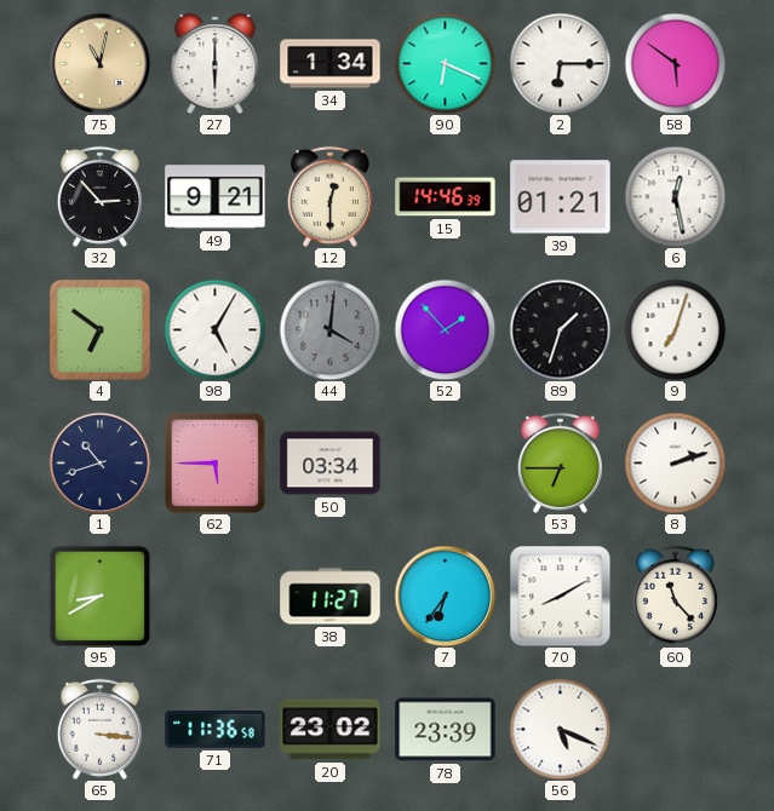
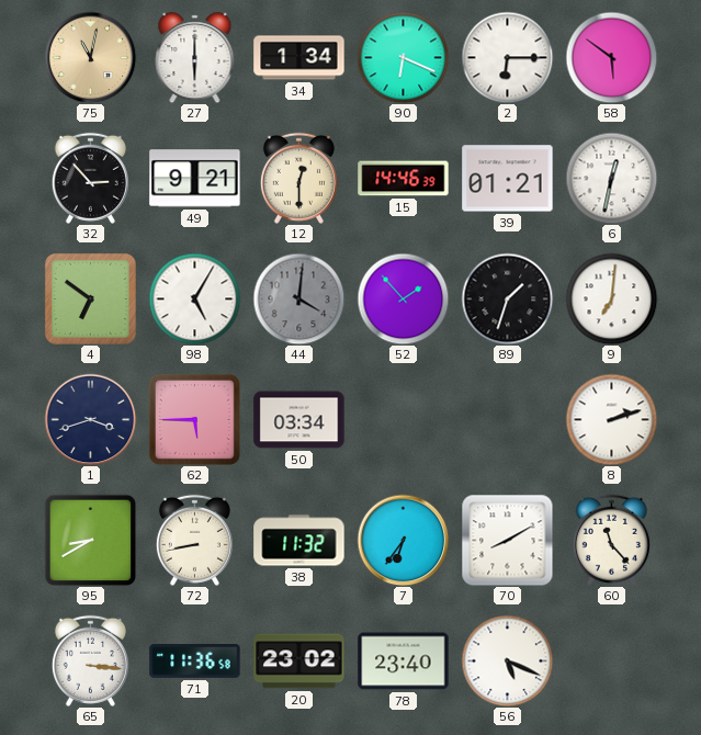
6: 12:28 -> 12:32
9: 7:03 -> 7:01
1: 10:42 -> 3:42
53: 6:45 -> none
72: none -> 8:43
38: 11:27 -> 11:32
78: 23:39 -> 23:40
